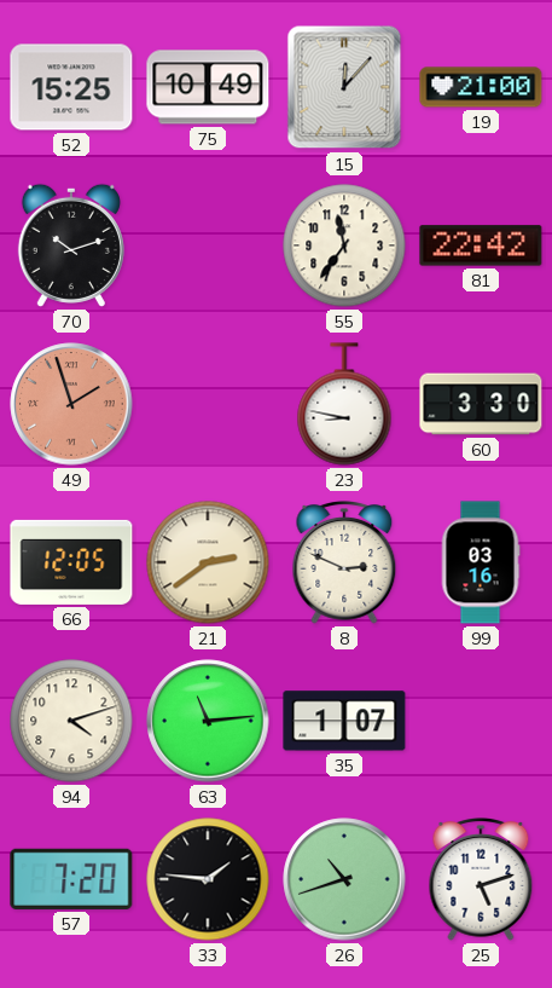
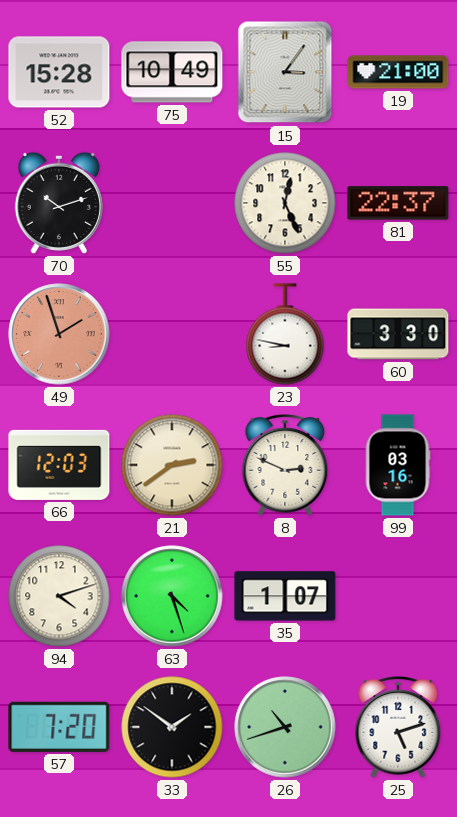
52: 15:25 -> 15:28
15: 12:07 -> 3:06
55: 11:36 -> 12:26
81: 22:42 -> 22:37
66: 12:05 -> 12:03
63: 11:14 -> 4:27
33: 1:46 -> 1:51
